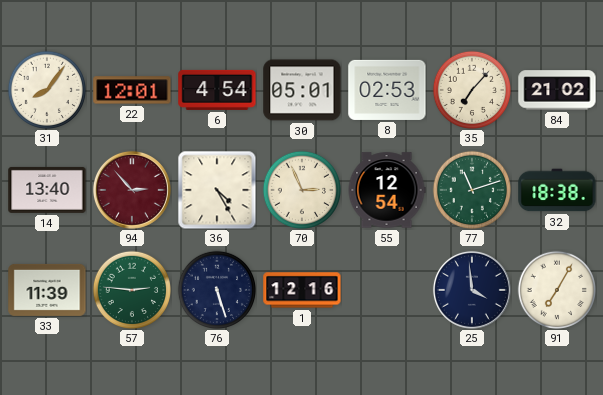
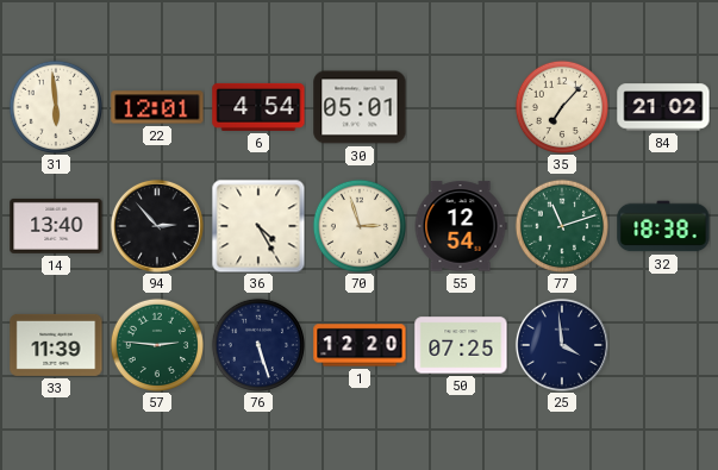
31: 8:06 -> 5:59
8: 02:53 -> none
94 dial: burgundy -> black
70: 2:56 -> 2:57
1: 12:16 -> 12:20
50: none -> 07:25
91: 7:05 -> none
